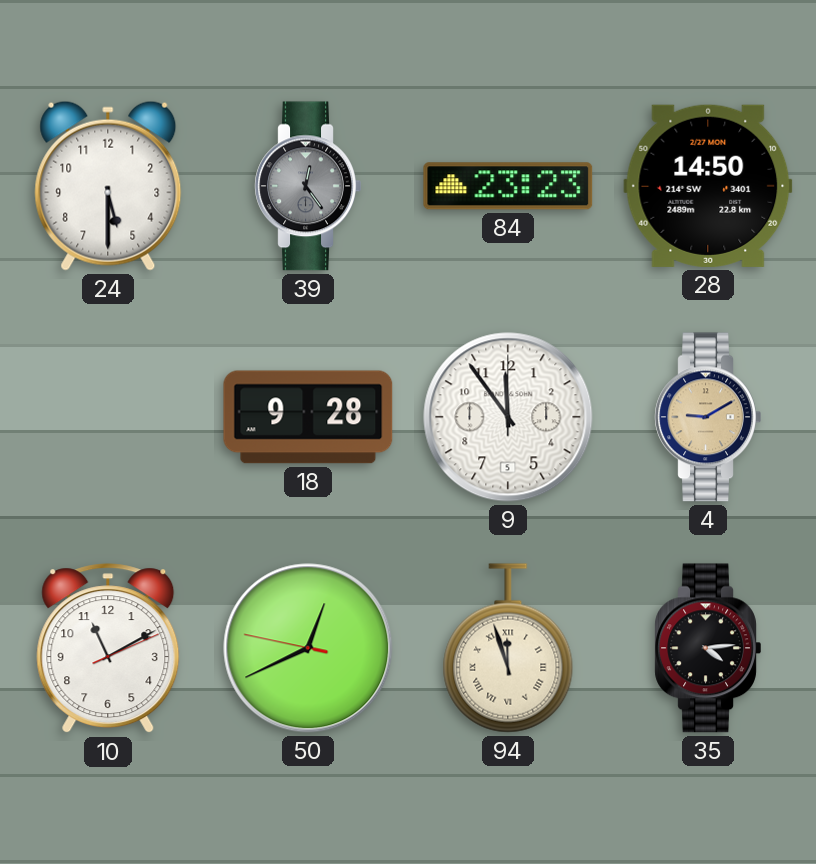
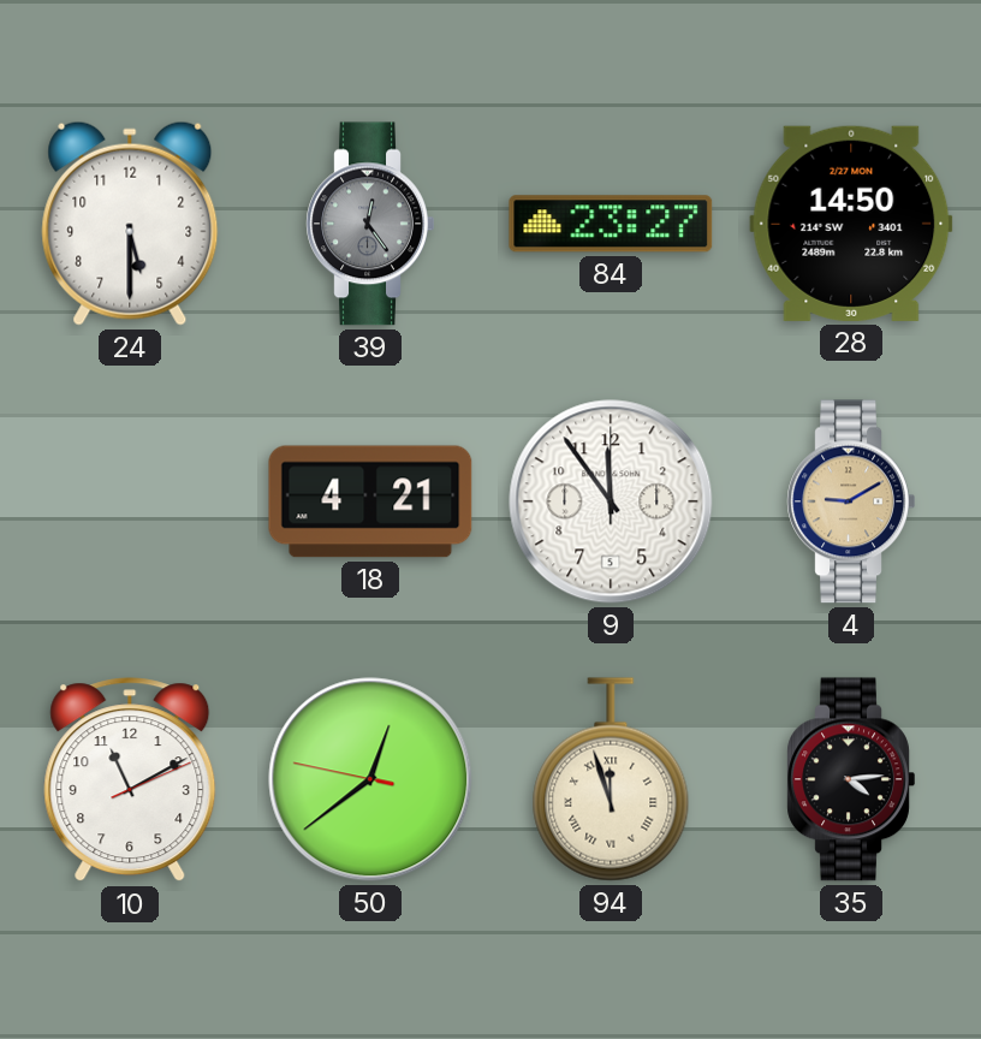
84: 23:23 -> 23:27
18: 9:28 -> 4:21
50: 12:40 -> 12:38
